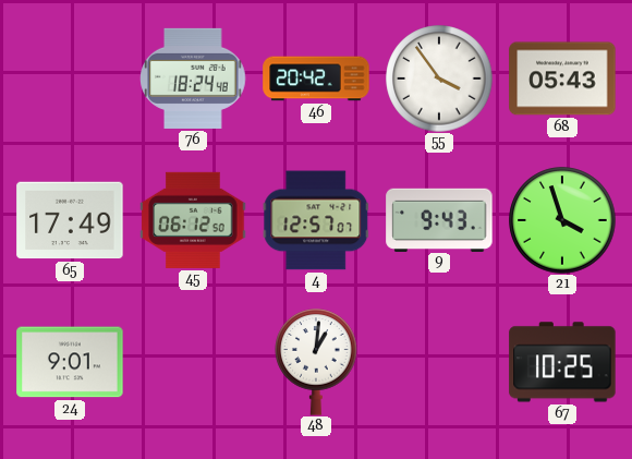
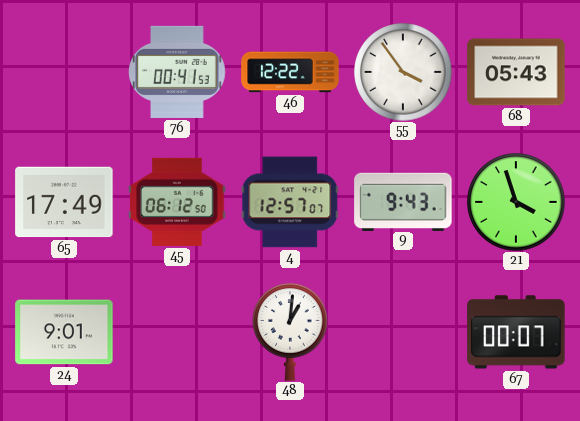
76: 18:24 -> 00:41
46: 20:42 -> 12:22
67: 10:25 -> 00:07
